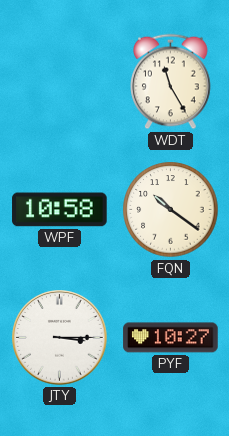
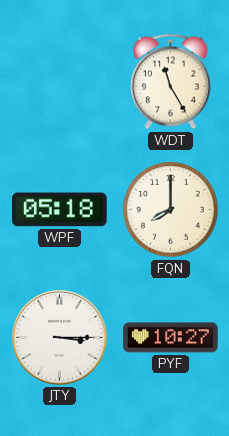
WPF: 10:58 -> 05:18
FQN: 10:21 -> 8:00
